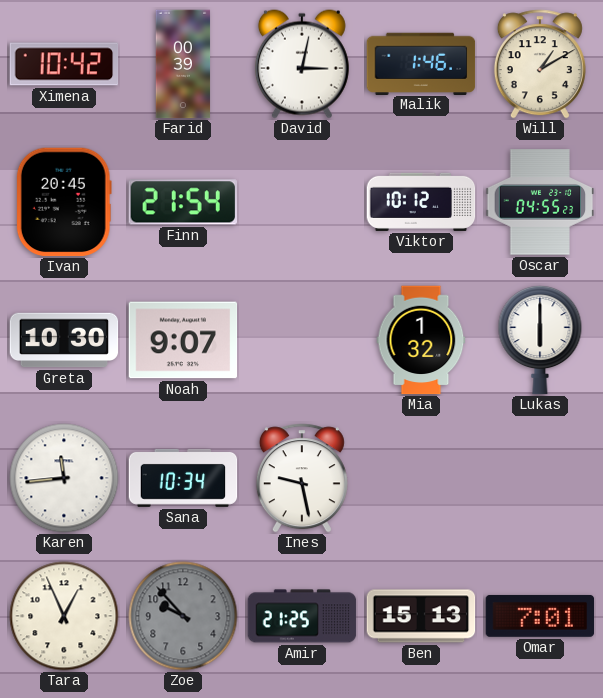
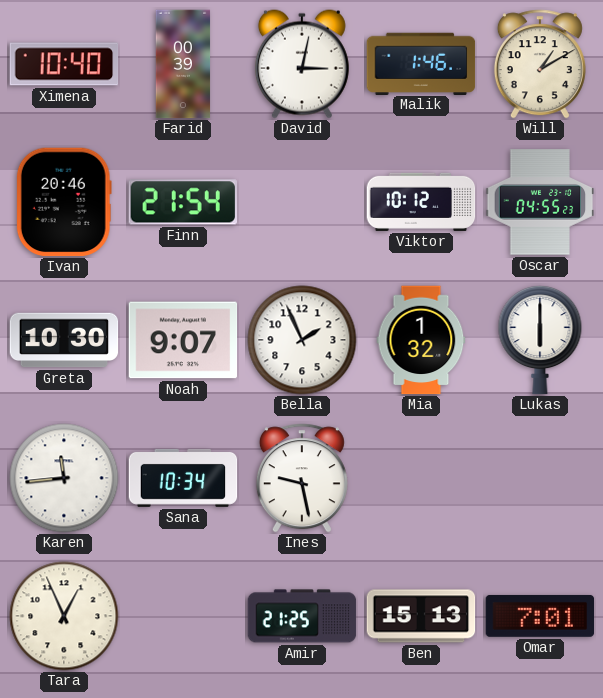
Ximena: 10:42 -> 10:40
Ivan: 20:45 -> 20:46
Bella: none -> 1:56
Zoe: 9:53 -> none
